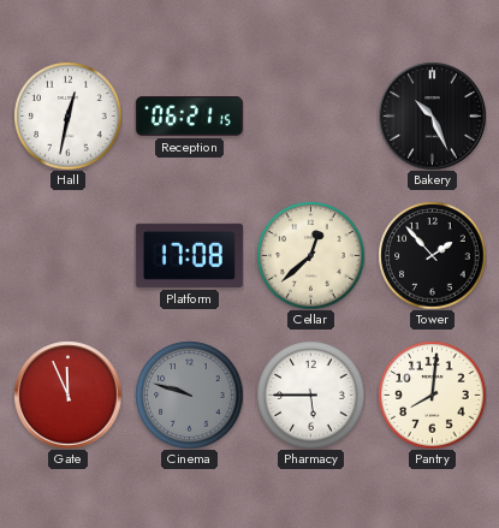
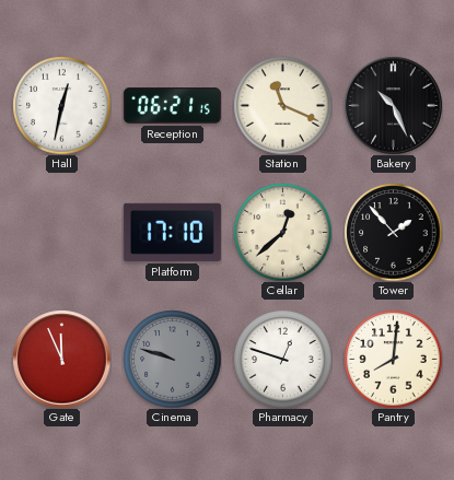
Station: none -> 11:19
Platform: 17:08 -> 17:10
Pharmacy: 5:45 -> 12:48
